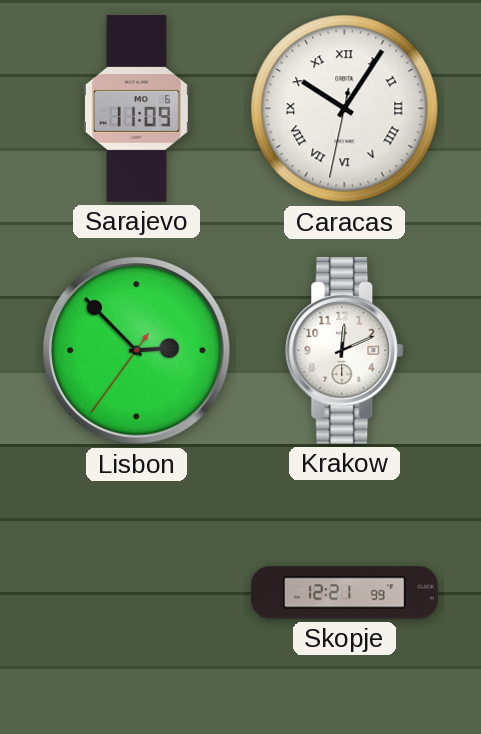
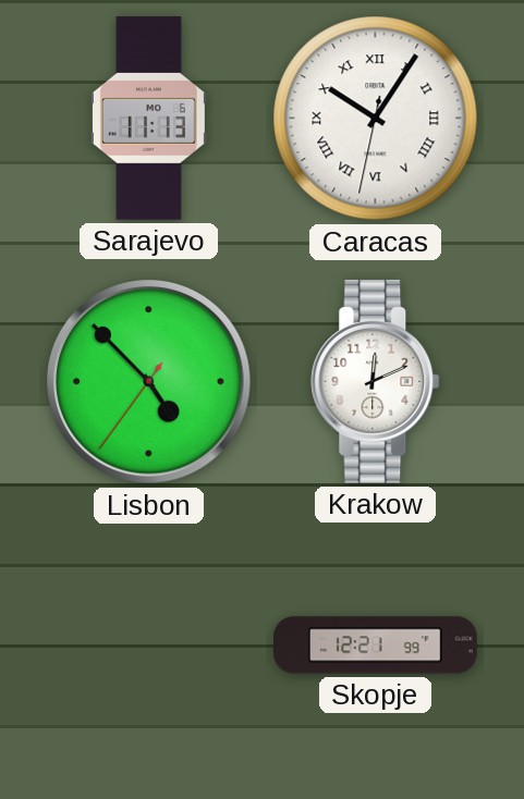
Sarajevo: 11:09 -> 11:13
Lisbon: 2:52 -> 4:52
